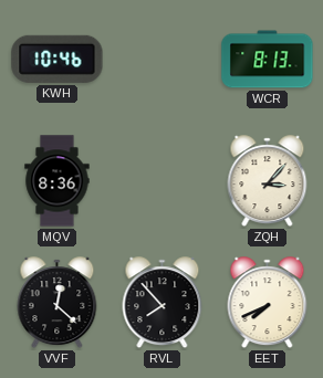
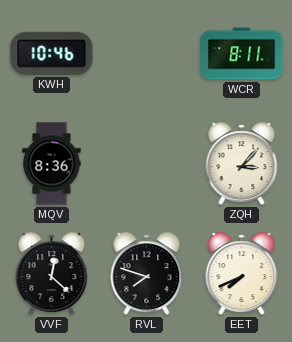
WCR: 8:13 -> 8:11
RVL: 7:53 -> 7:48
